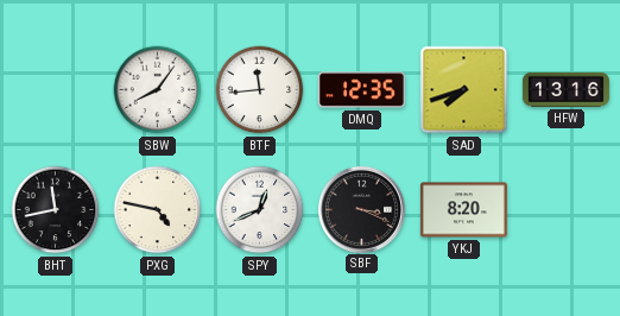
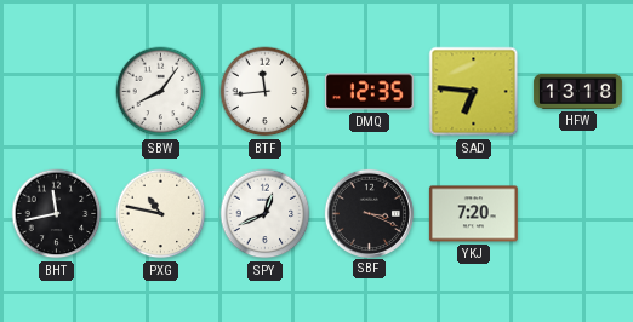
SAD: 7:42 -> 6:46
HFW: 13:16 -> 13:18
PXG: 4:47 -> 10:47
YKJ: 8:20 -> 7:20
